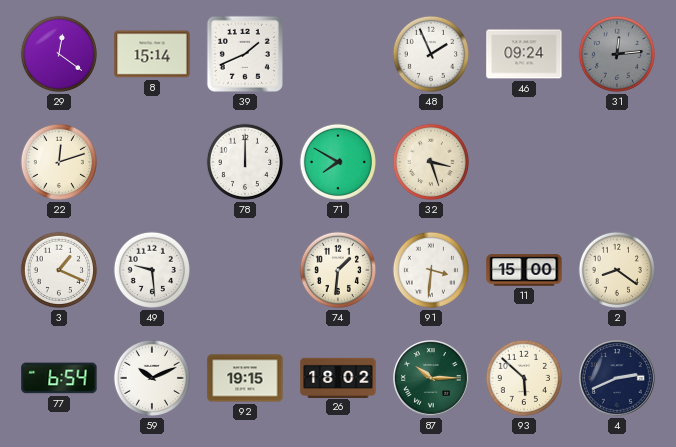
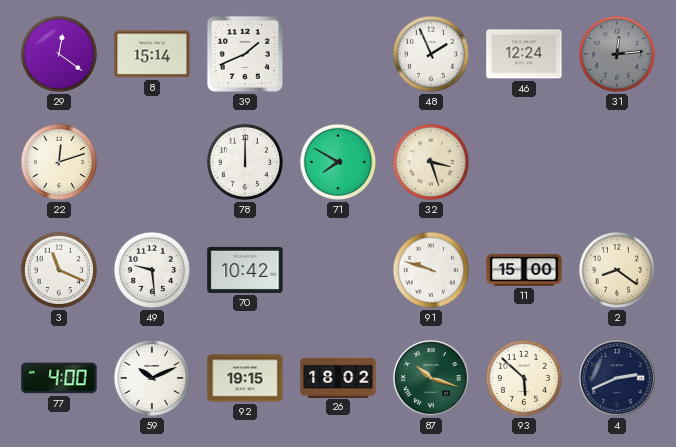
46: 09:24 -> 12:24
3: 1:19 -> 11:19
70: none -> 10:42
74: 1:31 -> none
91: 3:31 -> 9:48
77: 6:54 -> 4:00
87: 10:15 -> 10:18
